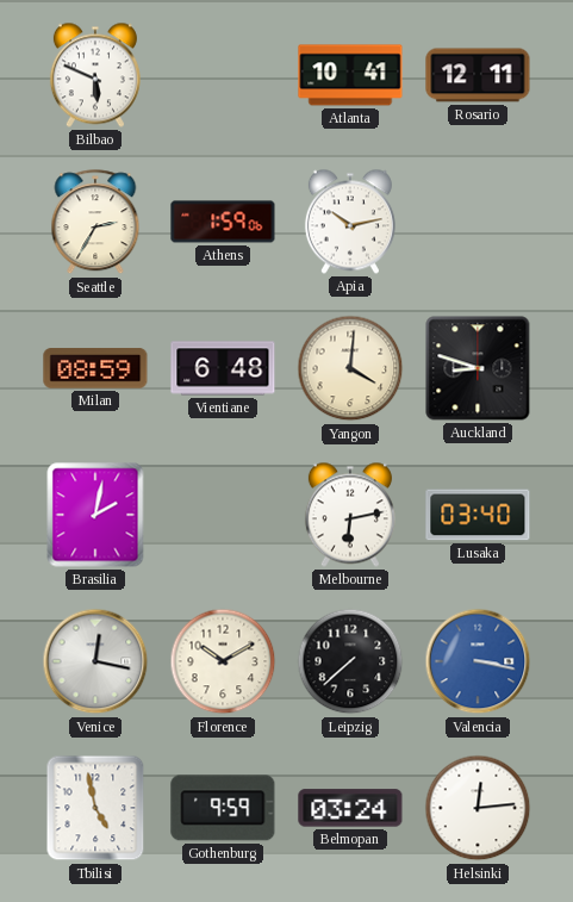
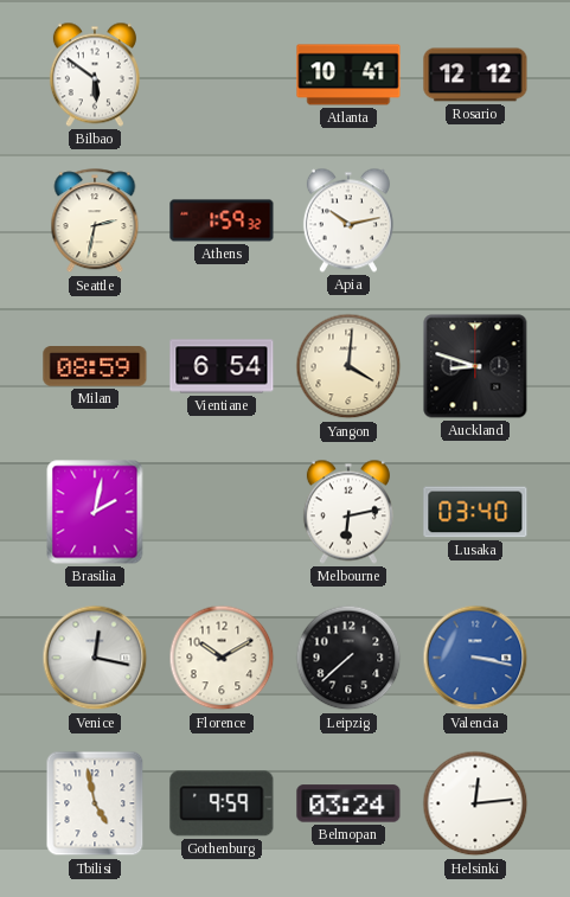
Bilbao: 5:49 -> 5:51
Rosario: 12:11 -> 12:12
Seattle: 2:35 -> 2:32
Athens: 1:59:06 -> 1:59:32
Vientiane: 6:48 -> 6:54
